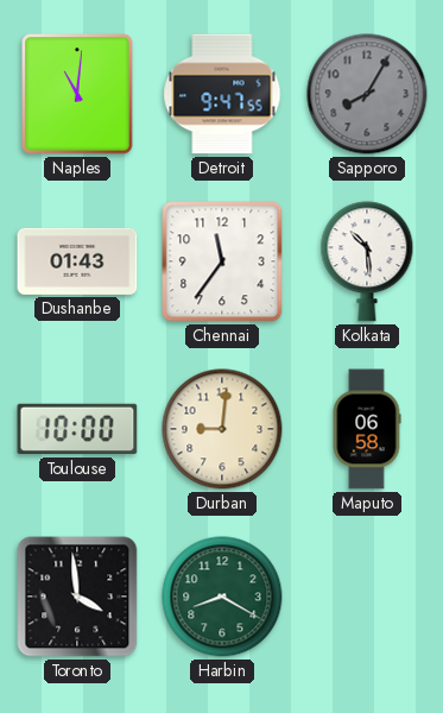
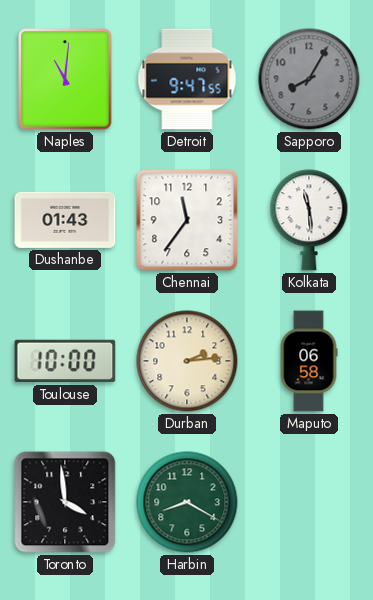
Kolkata: 10:29 -> 11:29
Durban: 9:01 -> 2:14
